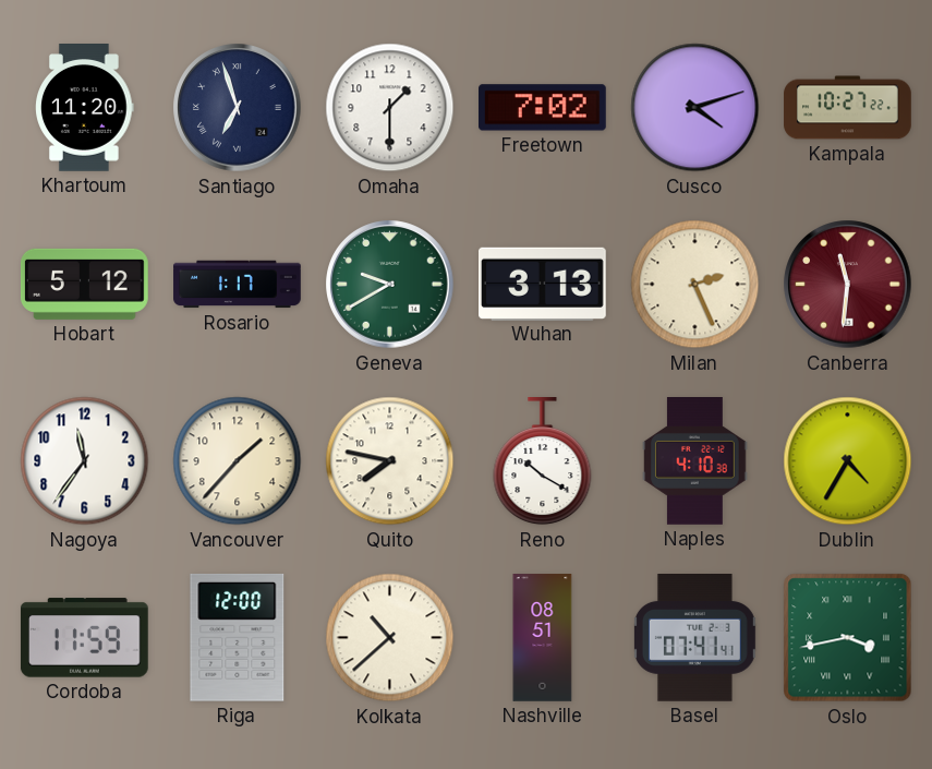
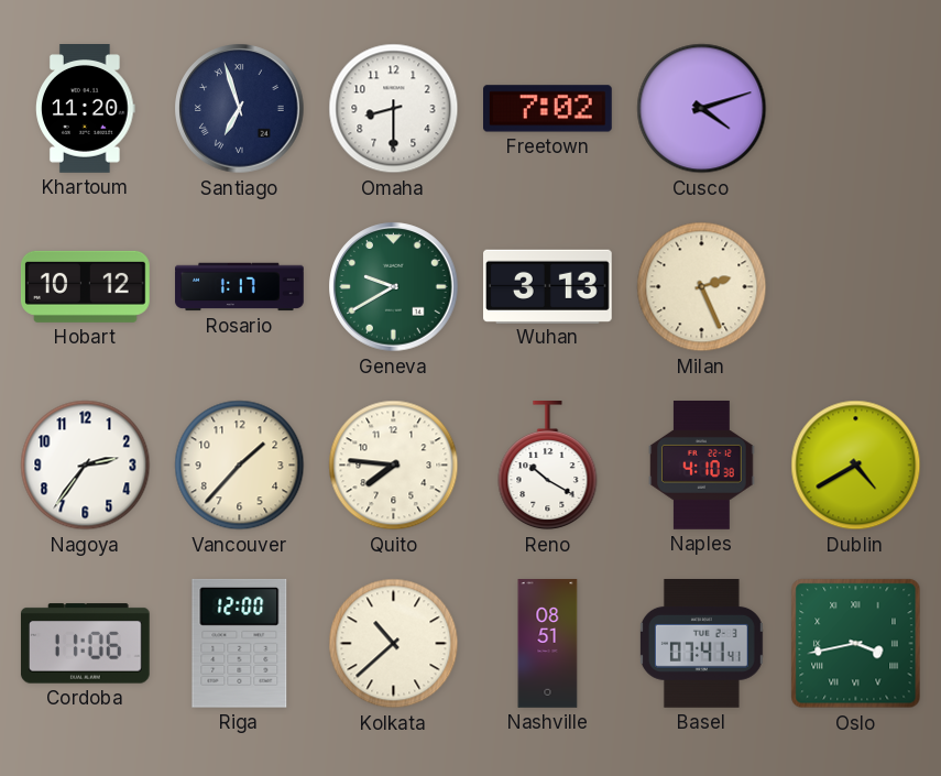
Omaha: 1:30 -> 8:30
Kampala: 10:27 -> none
Hobart: 5:12 -> 10:12
Canberra: 11:31 -> none
Nagoya: 11:36 -> 2:36
Quito: 7:47 -> 7:46
Dublin: 4:35 -> 4:40
Cordoba: 11:59 -> 11:06
